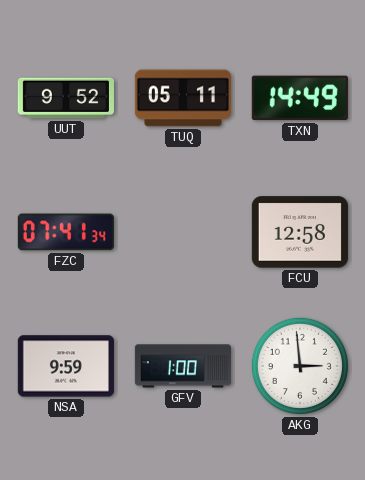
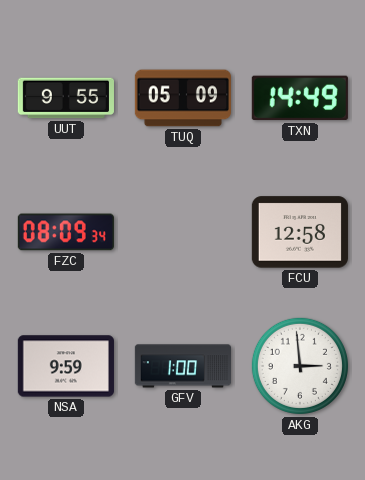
UUT: 9:52 -> 9:55
TUQ: 05:11 -> 05:09
FZC: 07:41 -> 08:09
